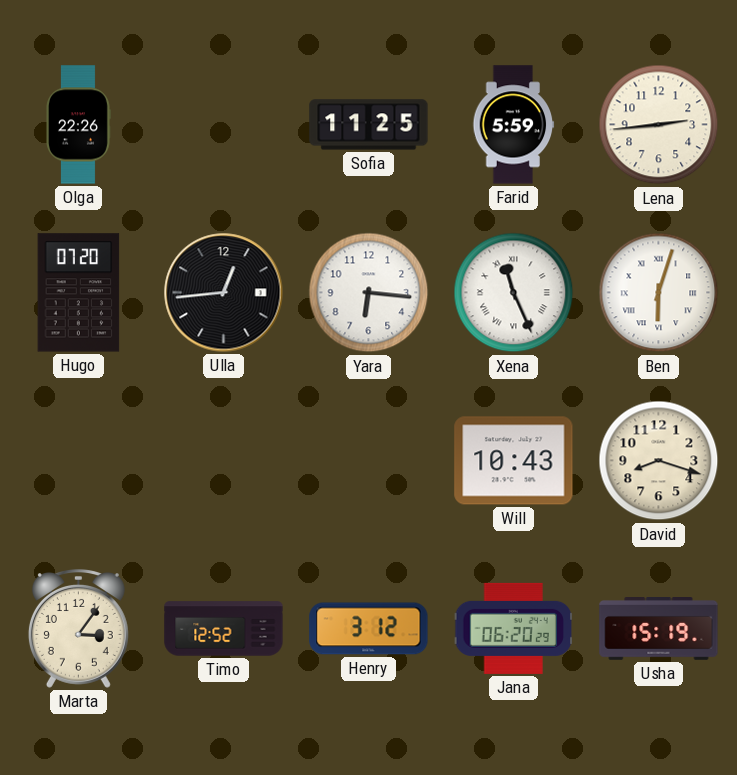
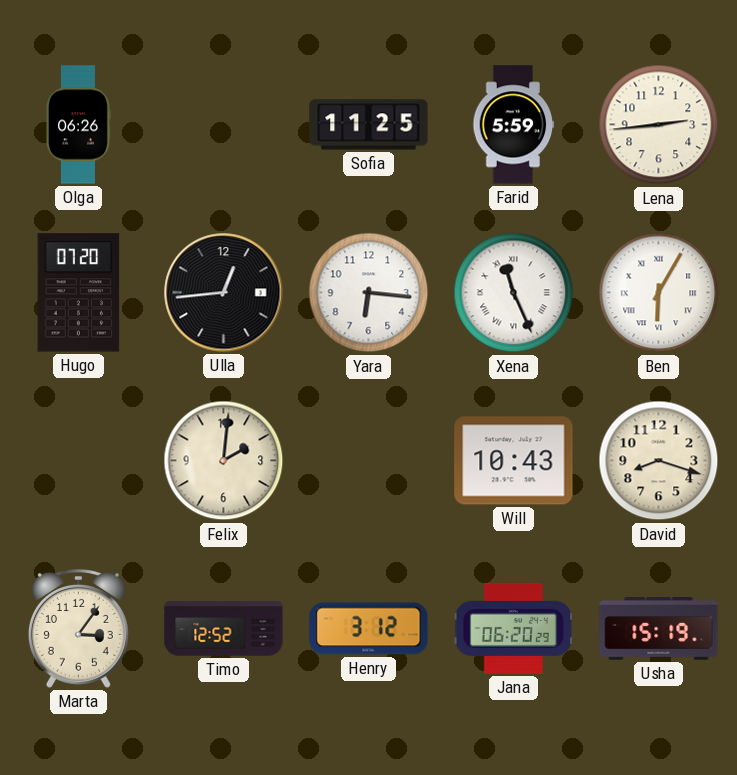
Olga: 22:26 -> 06:26
Ben: 6:03 -> 6:05
Felix: none -> 2:01
